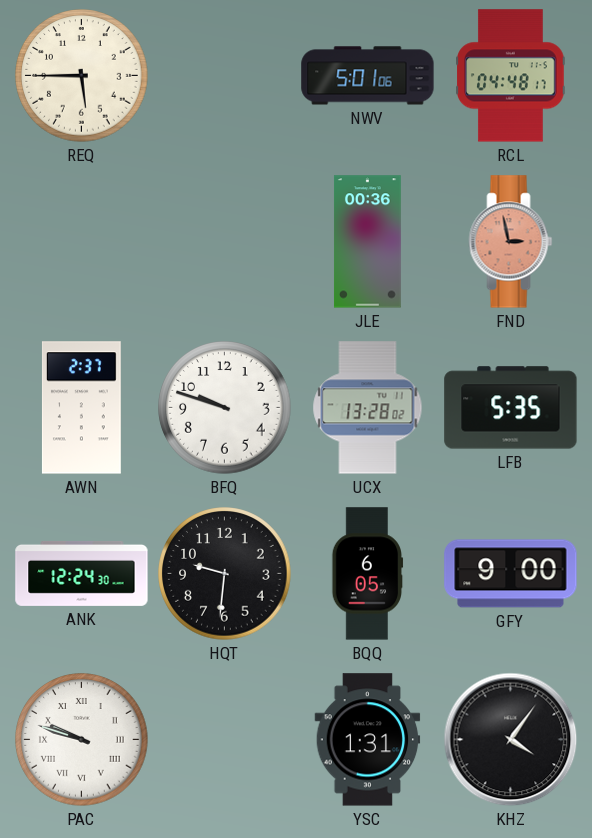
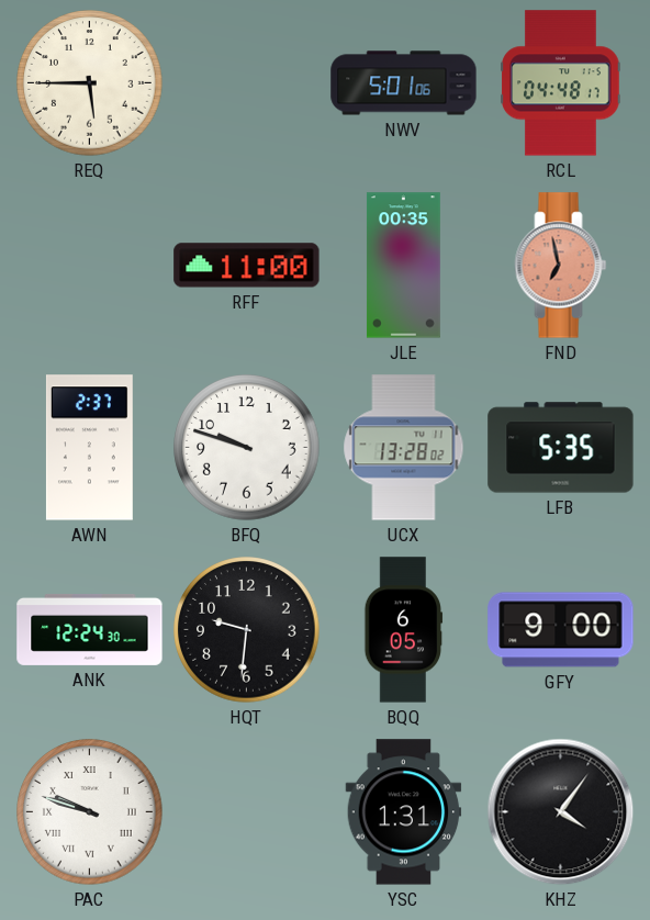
RFF: none -> 11:00
JLE: 00:36 -> 00:35
FND: 2:58 -> 6:58
